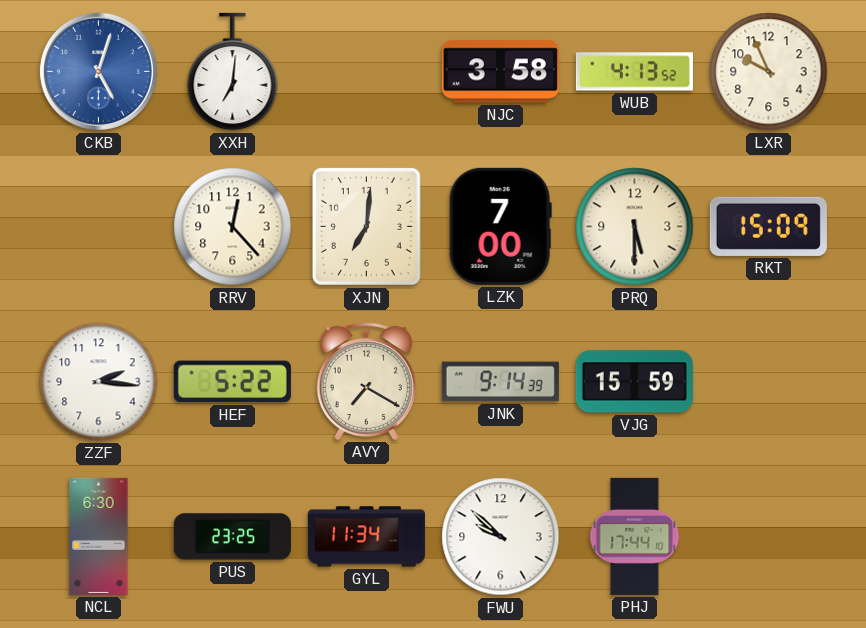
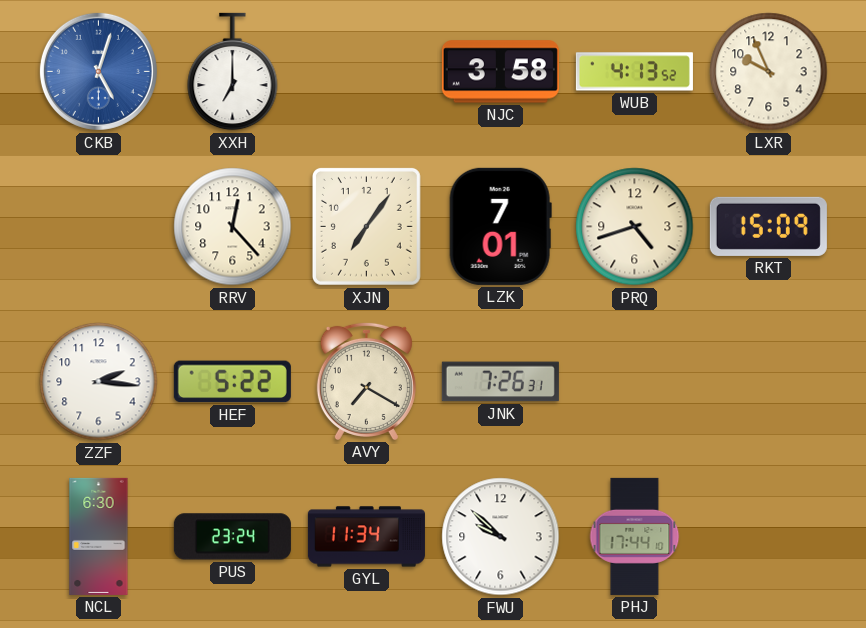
XXH: 7:01 -> 7:00
XJN: 7:01 -> 7:06
LZK: 7:00 -> 7:01
PRQ: 5:30 -> 4:42
JNK: 9:14 -> 7:26
VJG: 15:59 -> none
PUS: 23:25 -> 23:24
